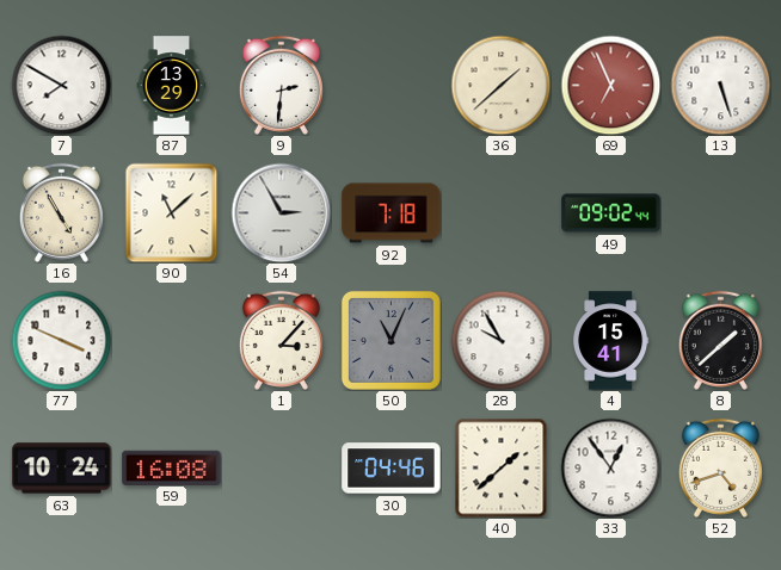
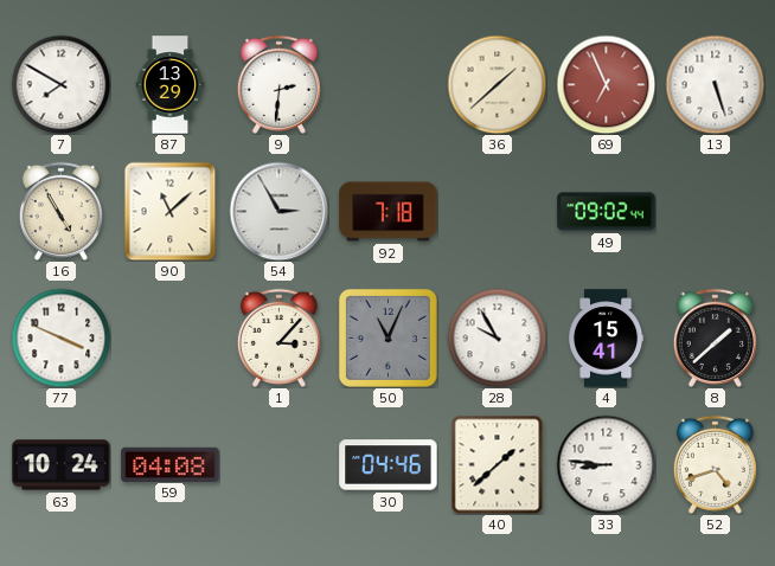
59: 16:08 -> 04:08
33: 12:54 -> 8:46
